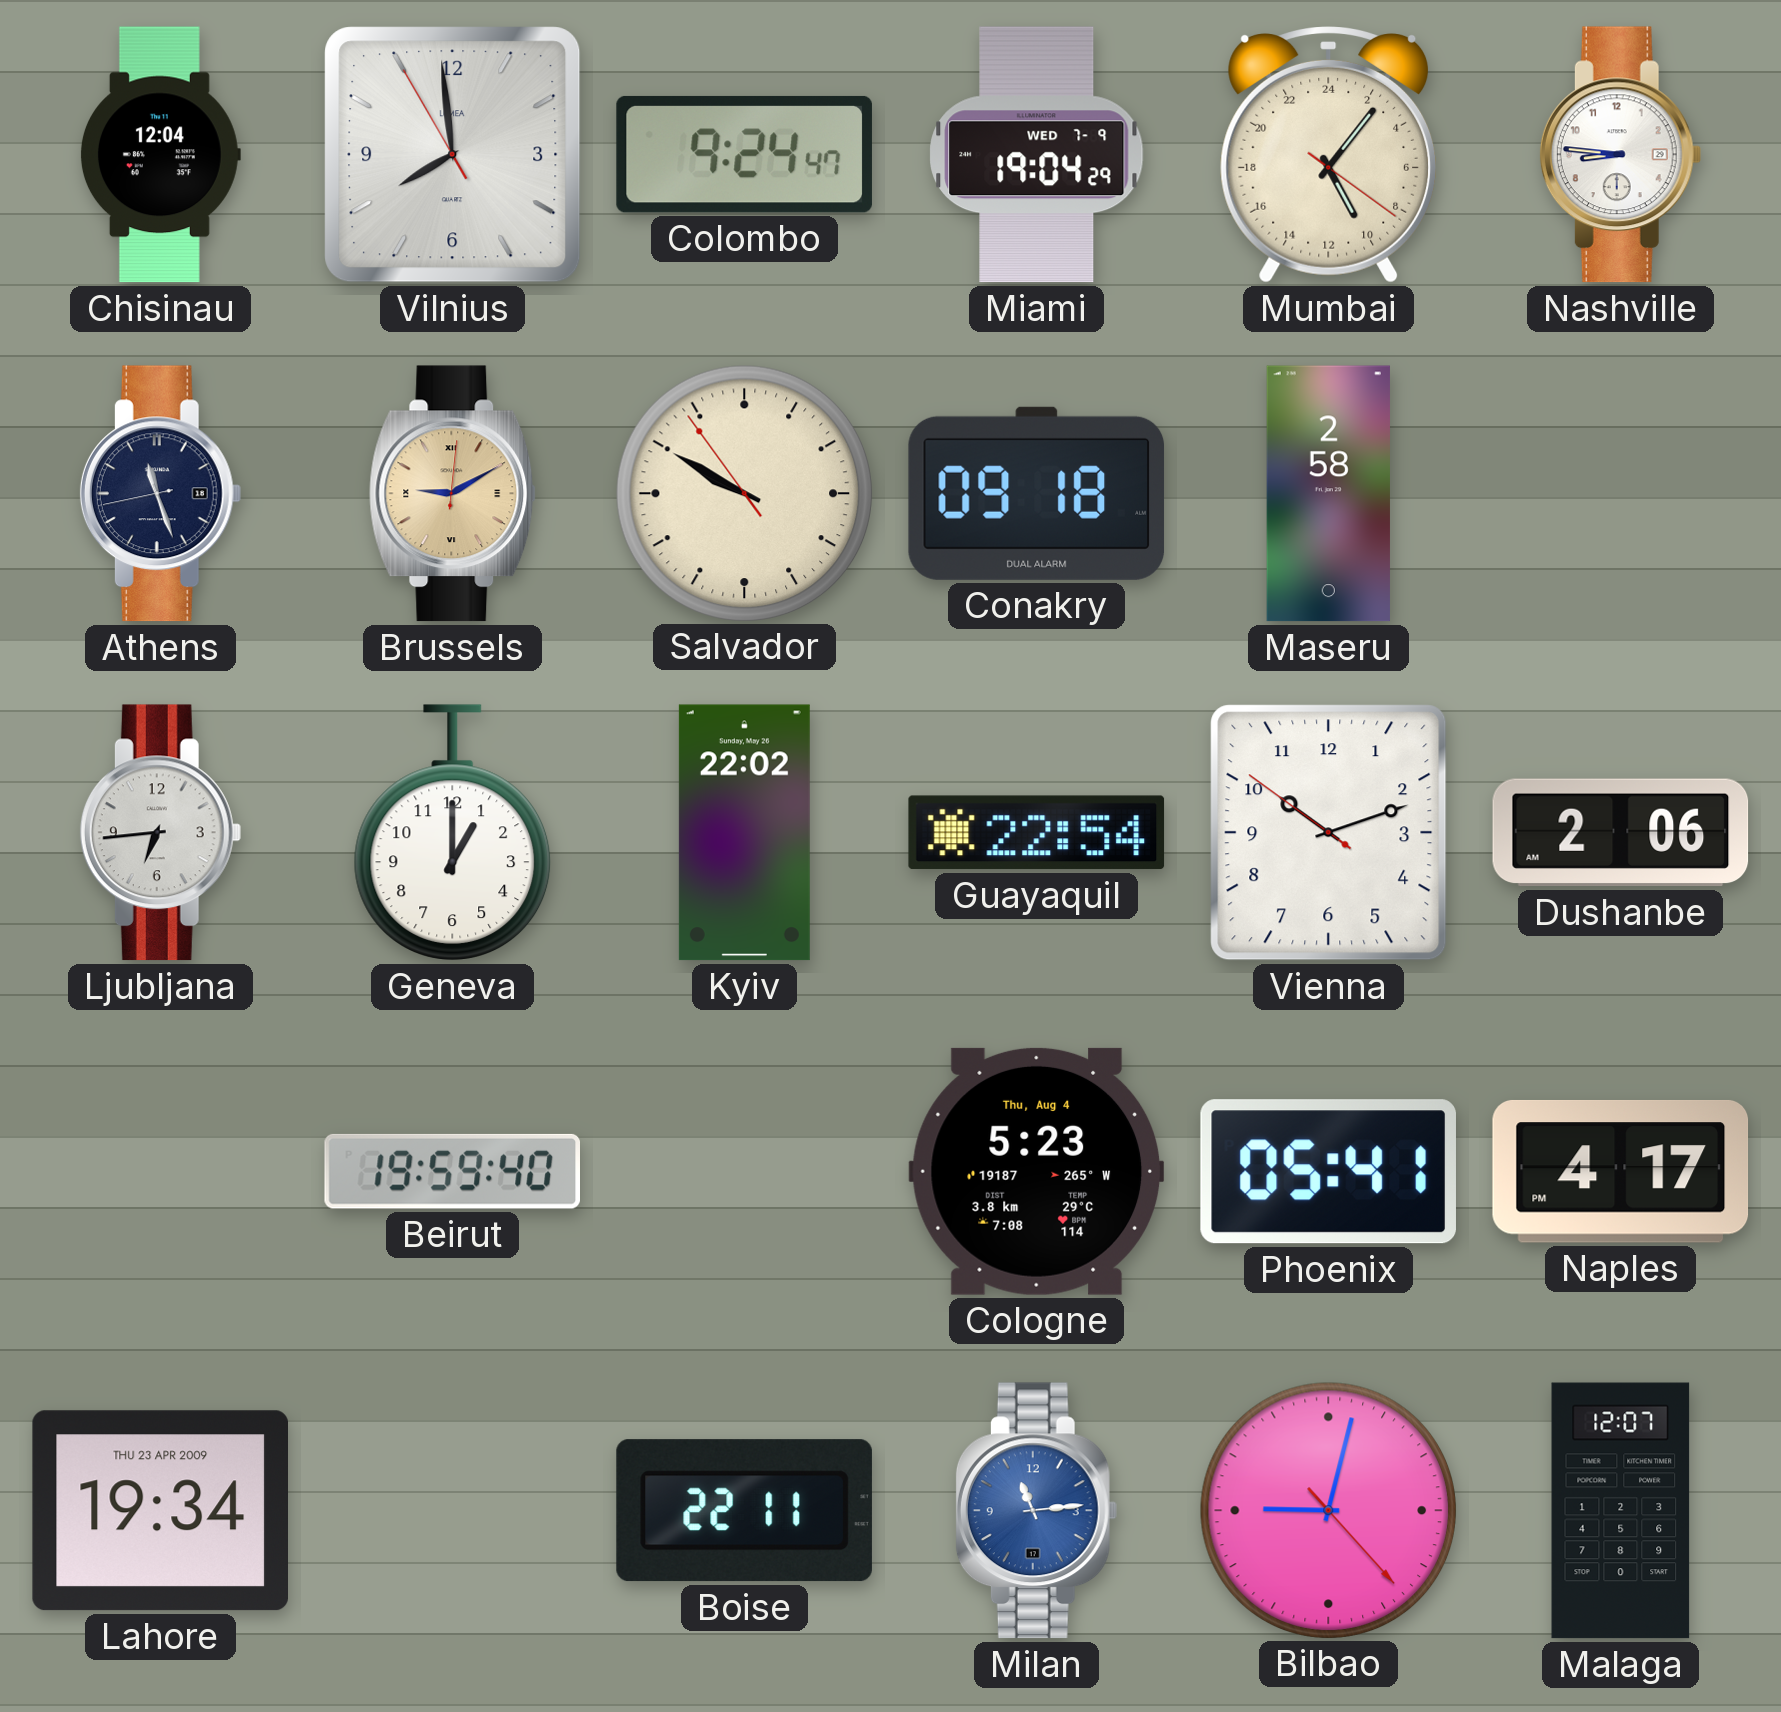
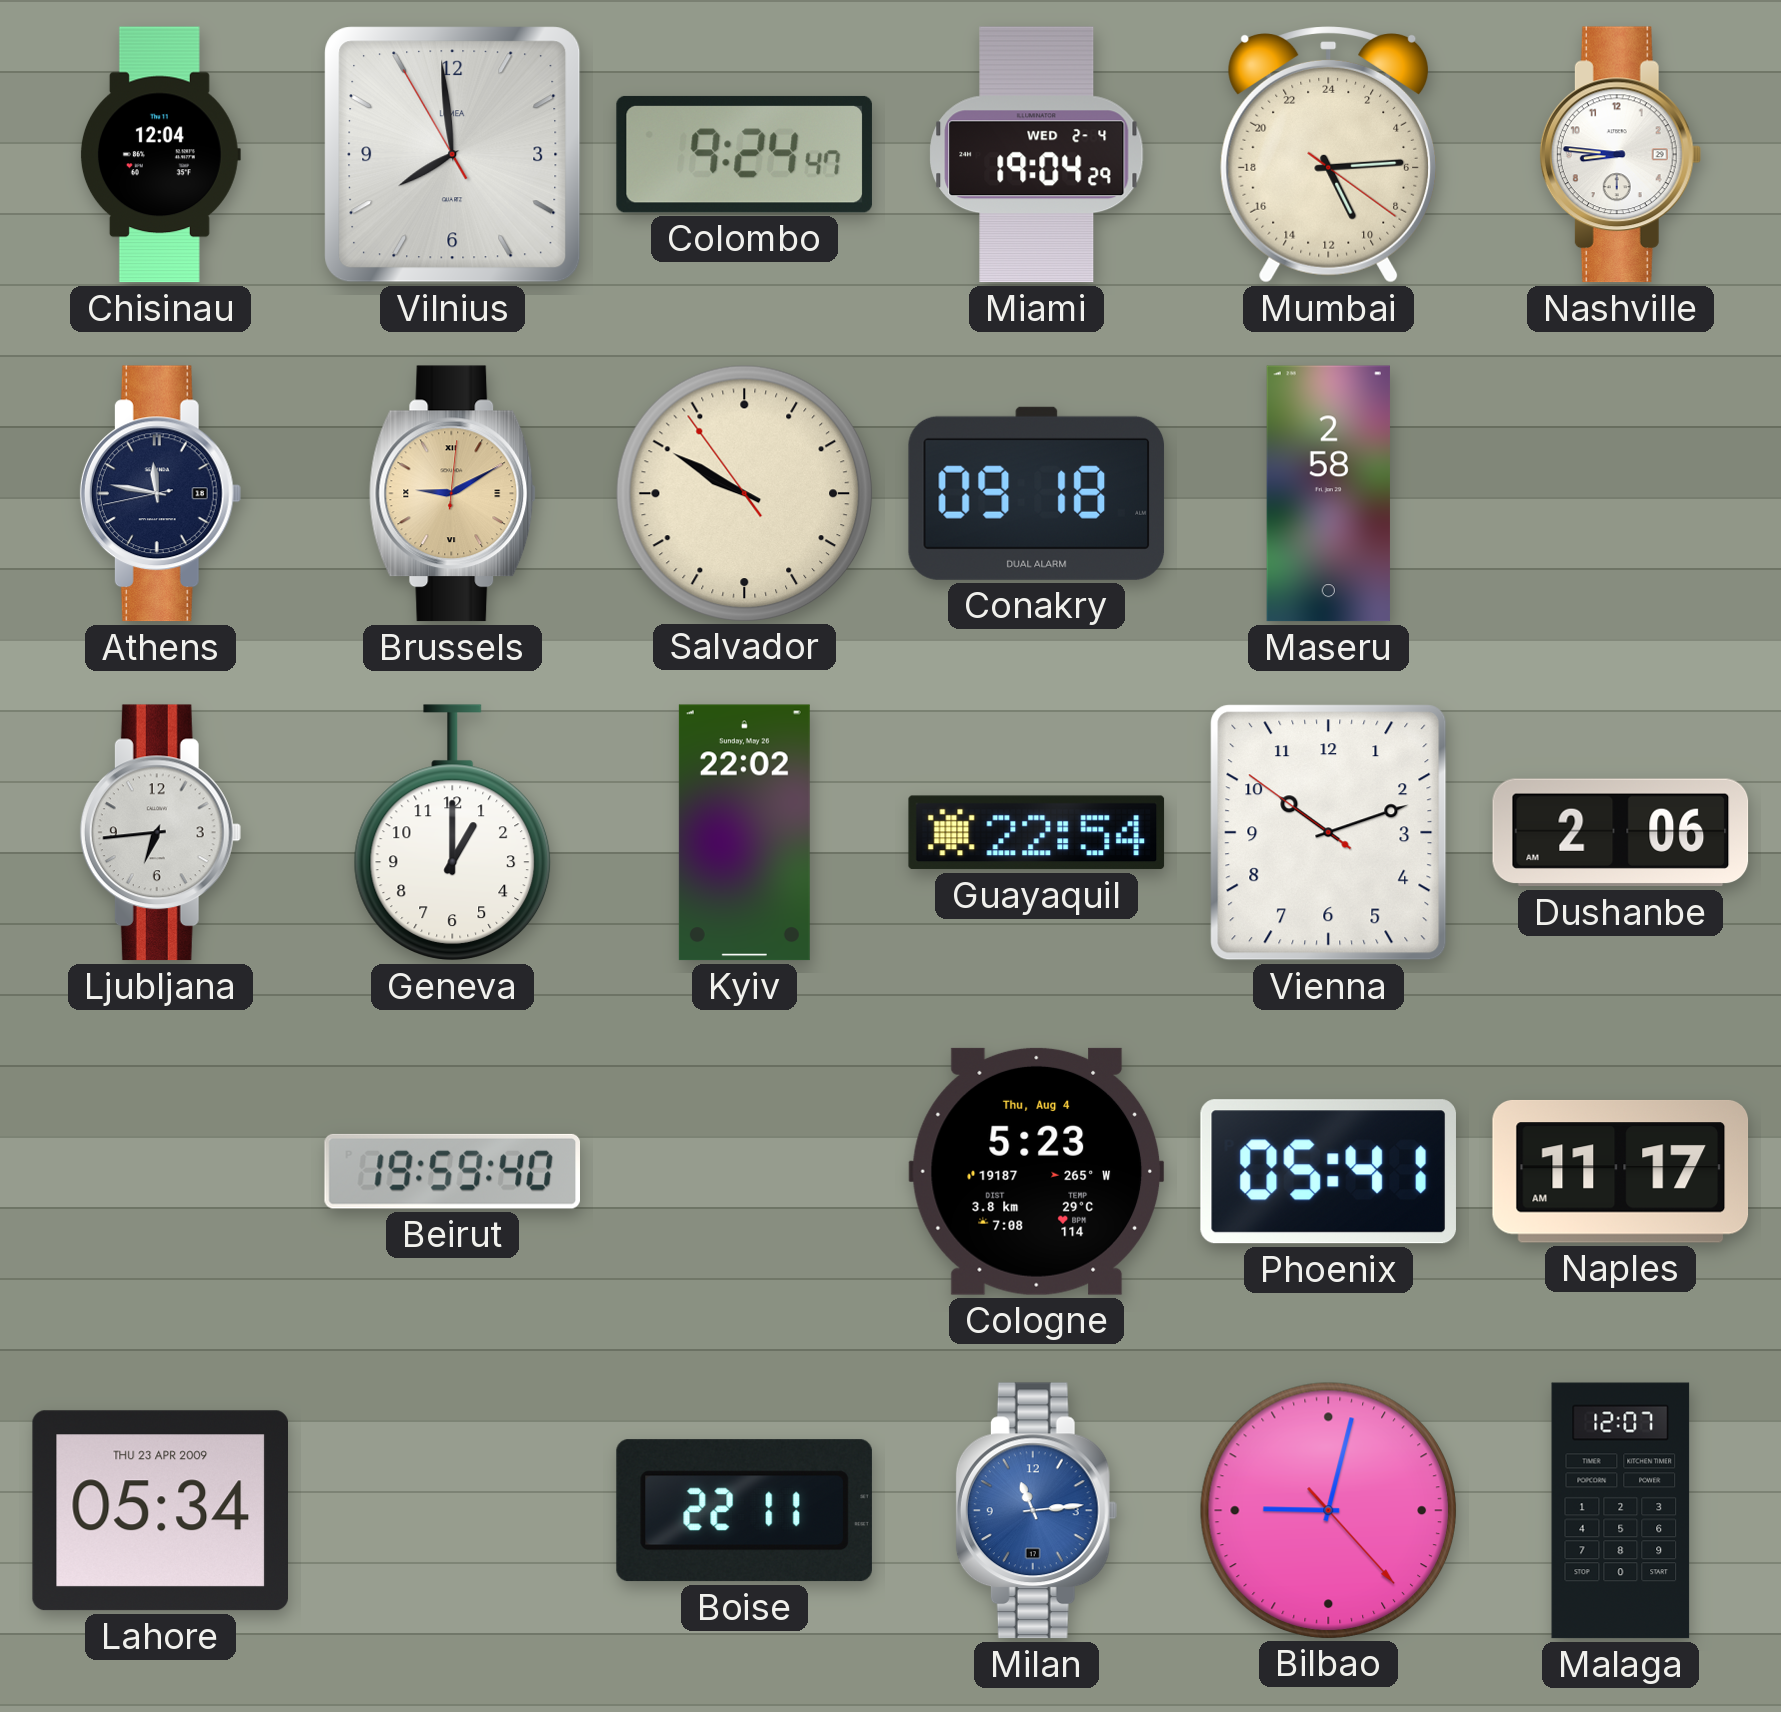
Miami date: WED 7-9 -> WED 2-4
Mumbai: 10:06 -> 10:14
Athens: 11:26 -> 11:46
Naples: 4:17 -> 11:17
Lahore: 19:34 -> 05:34
